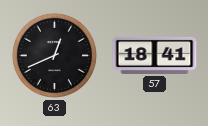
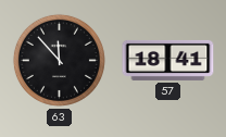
63: 12:41 -> 11:53
